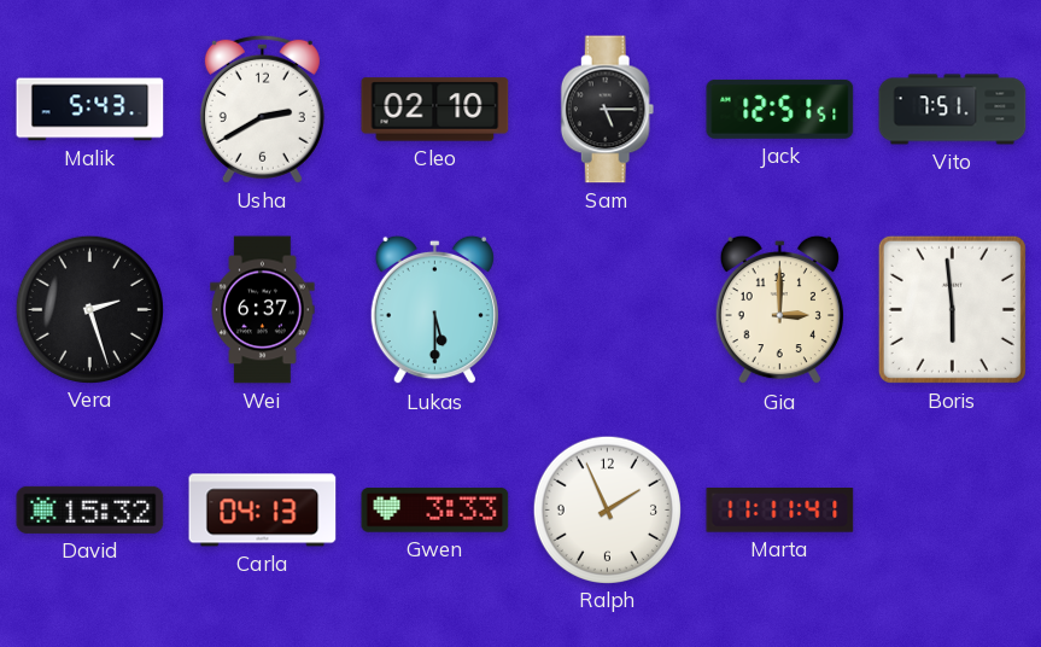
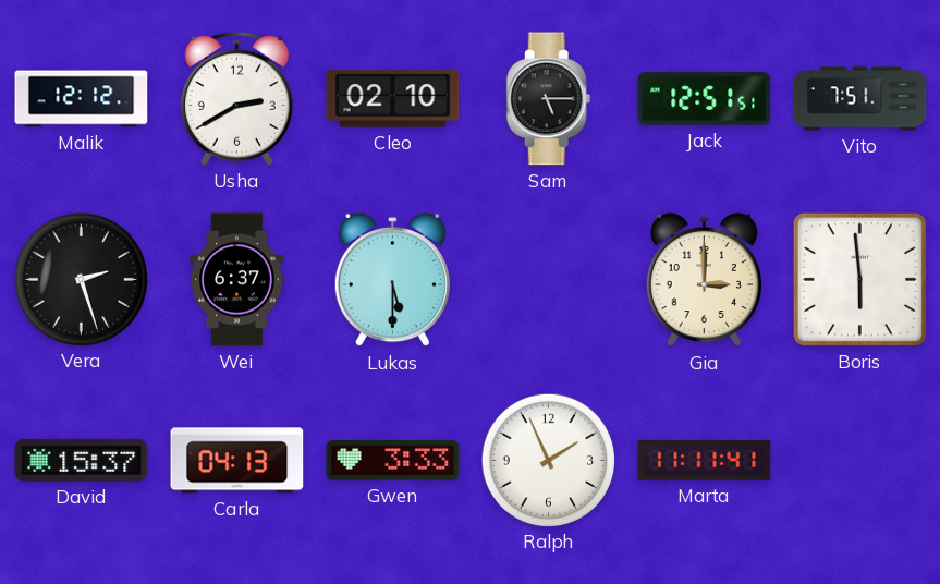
Malik: 5:43 -> 12:12
David: 15:32 -> 15:37
